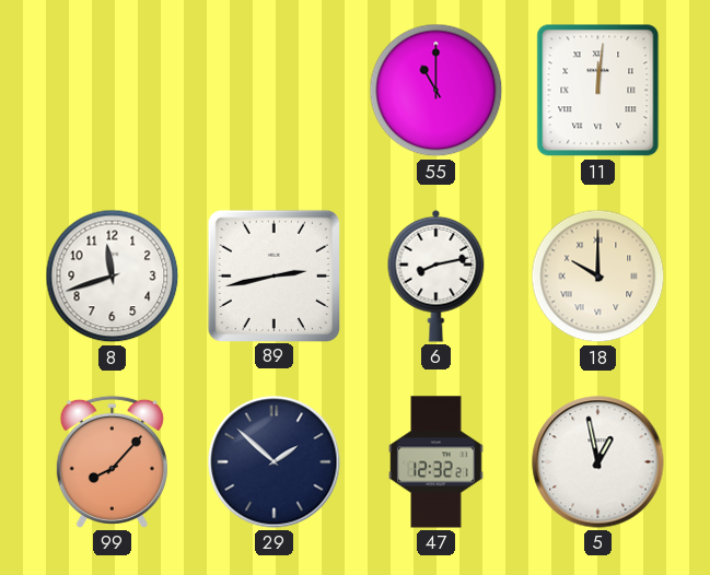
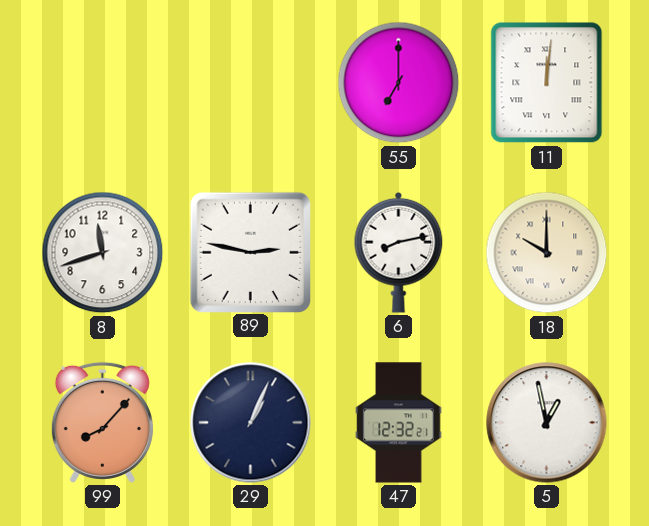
55: 11:00 -> 7:00
89: 2:43 -> 2:47
29: 1:52 -> 1:04
